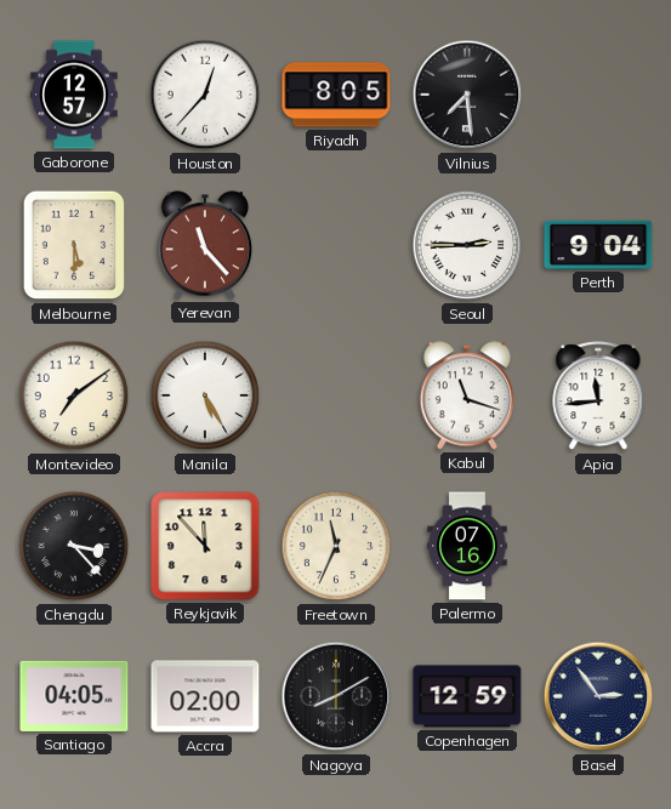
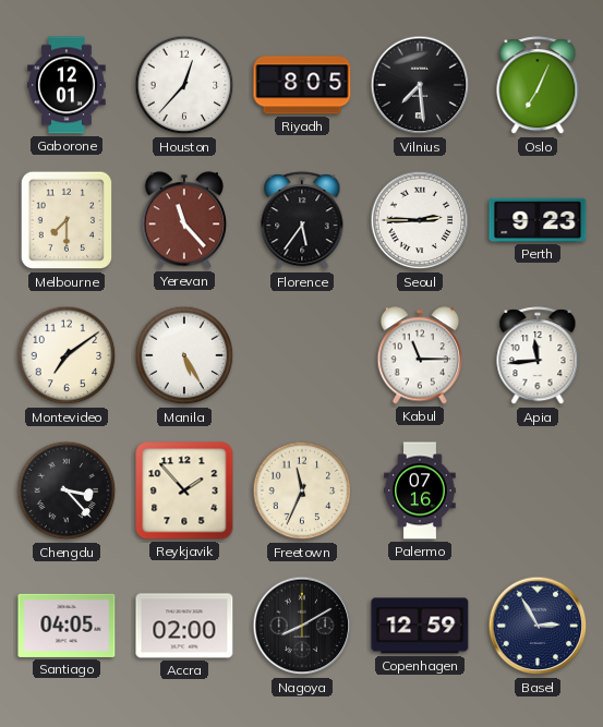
Gaborone: 12:57 -> 12:01
Oslo: none -> 7:04
Melbourne: 5:30 -> 7:30
Florence: none -> 5:36
Perth: 9:04 -> 9:23
Kabul: 11:18 -> 11:15
Reykjavik: 11:53 -> 1:53
Basel: 2:54 -> 2:55
